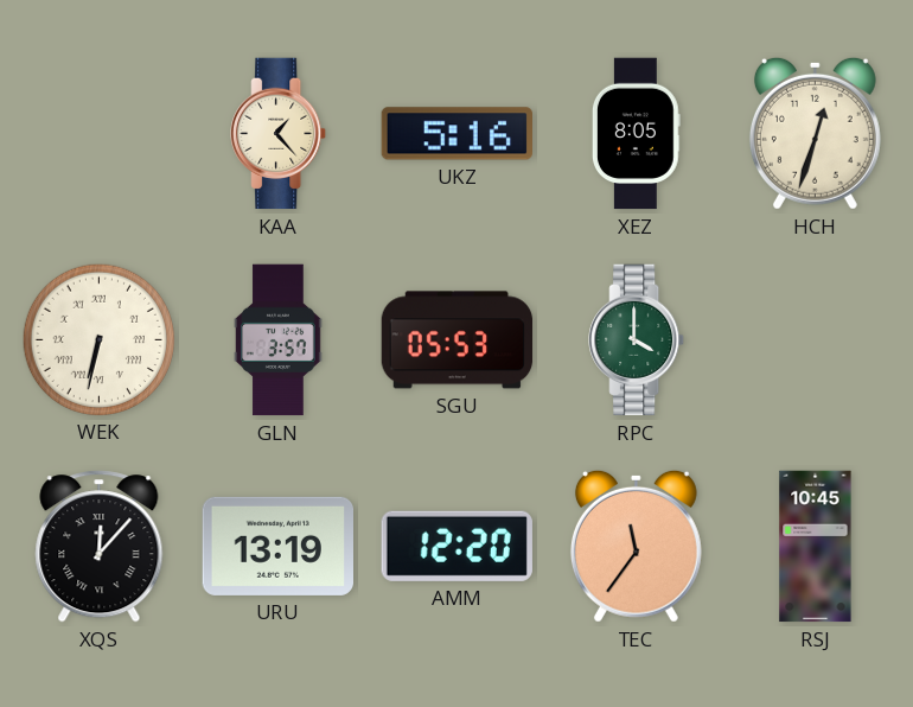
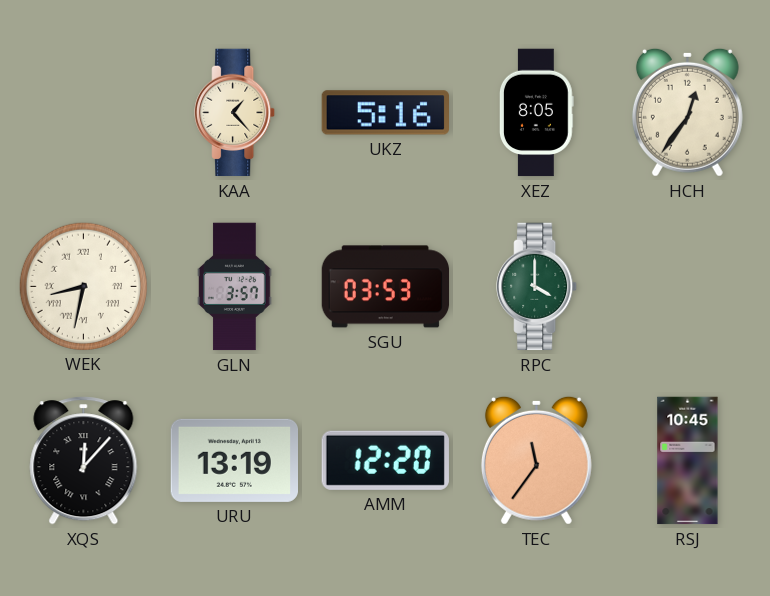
HCH: 12:33 -> 12:36
WEK: 6:32 -> 8:32
SGU: 05:53 -> 03:53
